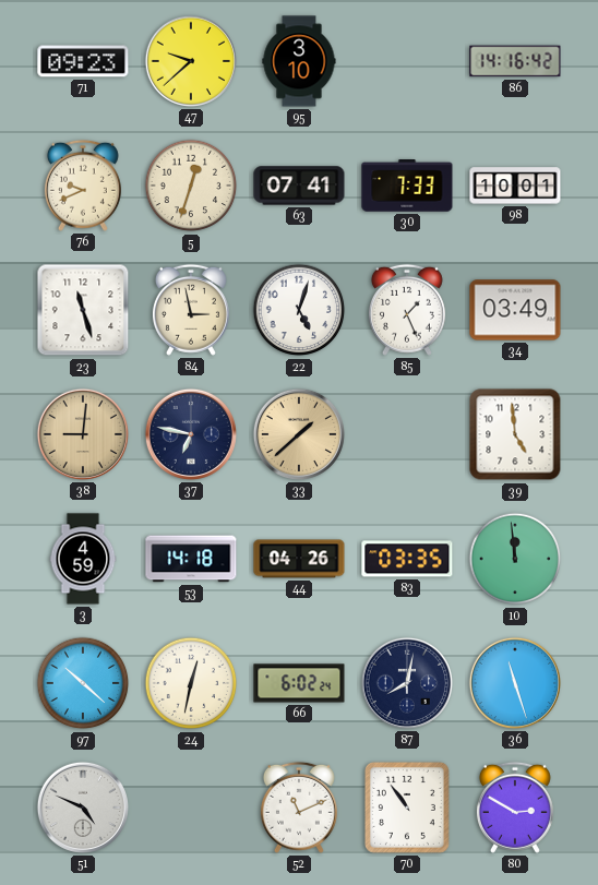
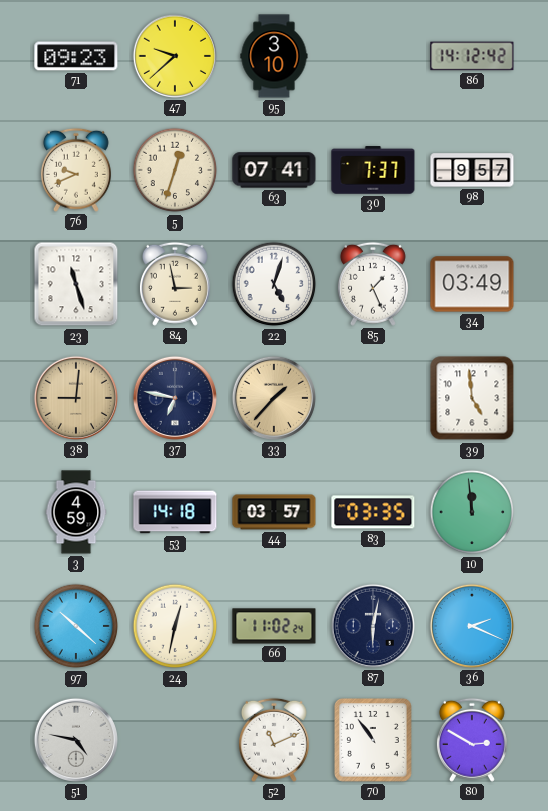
86: 14:16 -> 14:12
30: 7:33 -> 7:37
98: 10:01 -> 9:57
33: 1:38 -> 1:37
44: 04:26 -> 03:57
66: 6:02 -> 11:02
87: 8:02 -> 6:02
36: 11:27 -> 2:19
51: 4:49 -> 4:47
